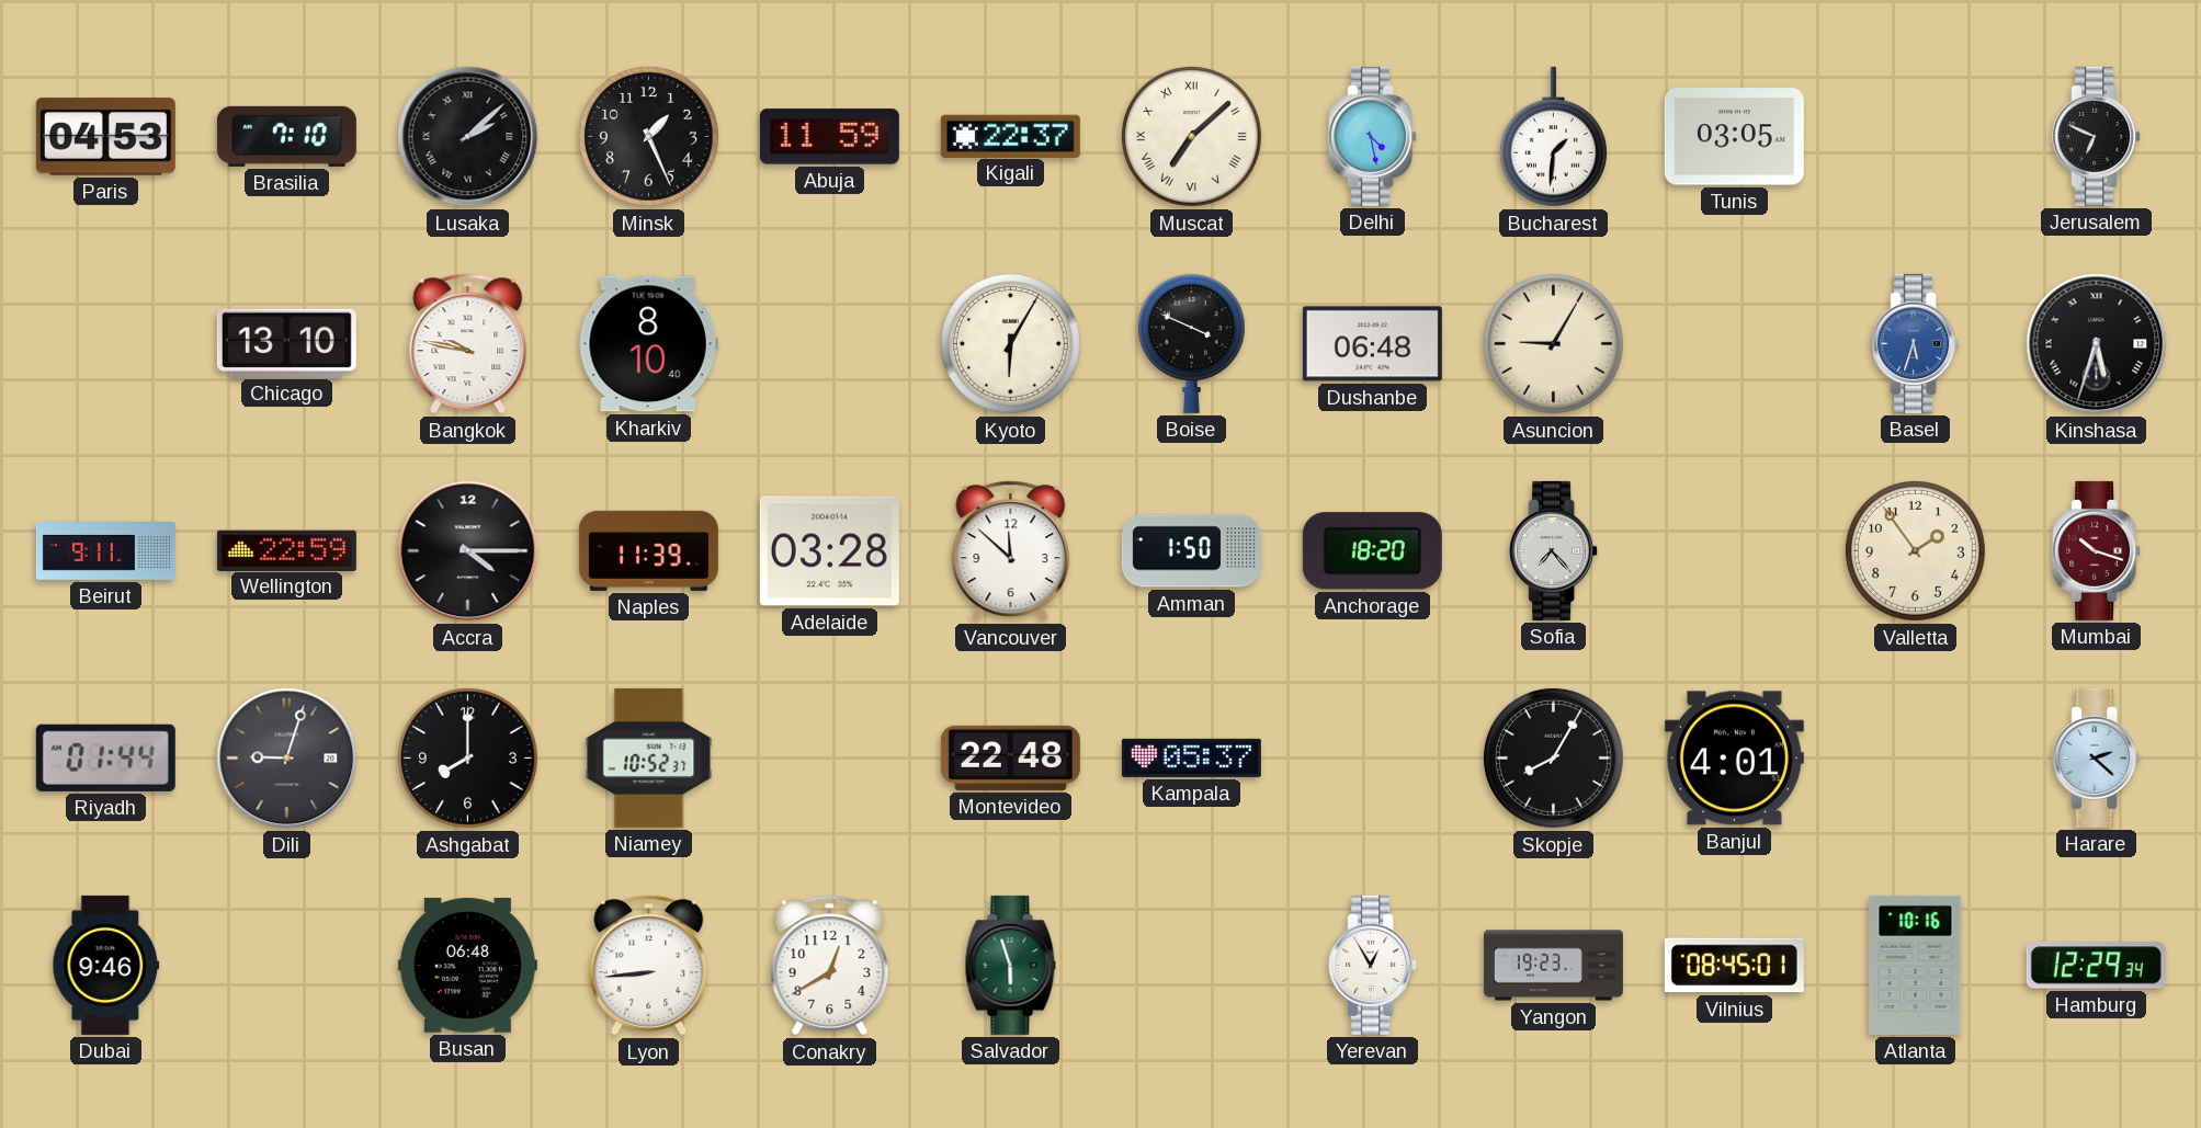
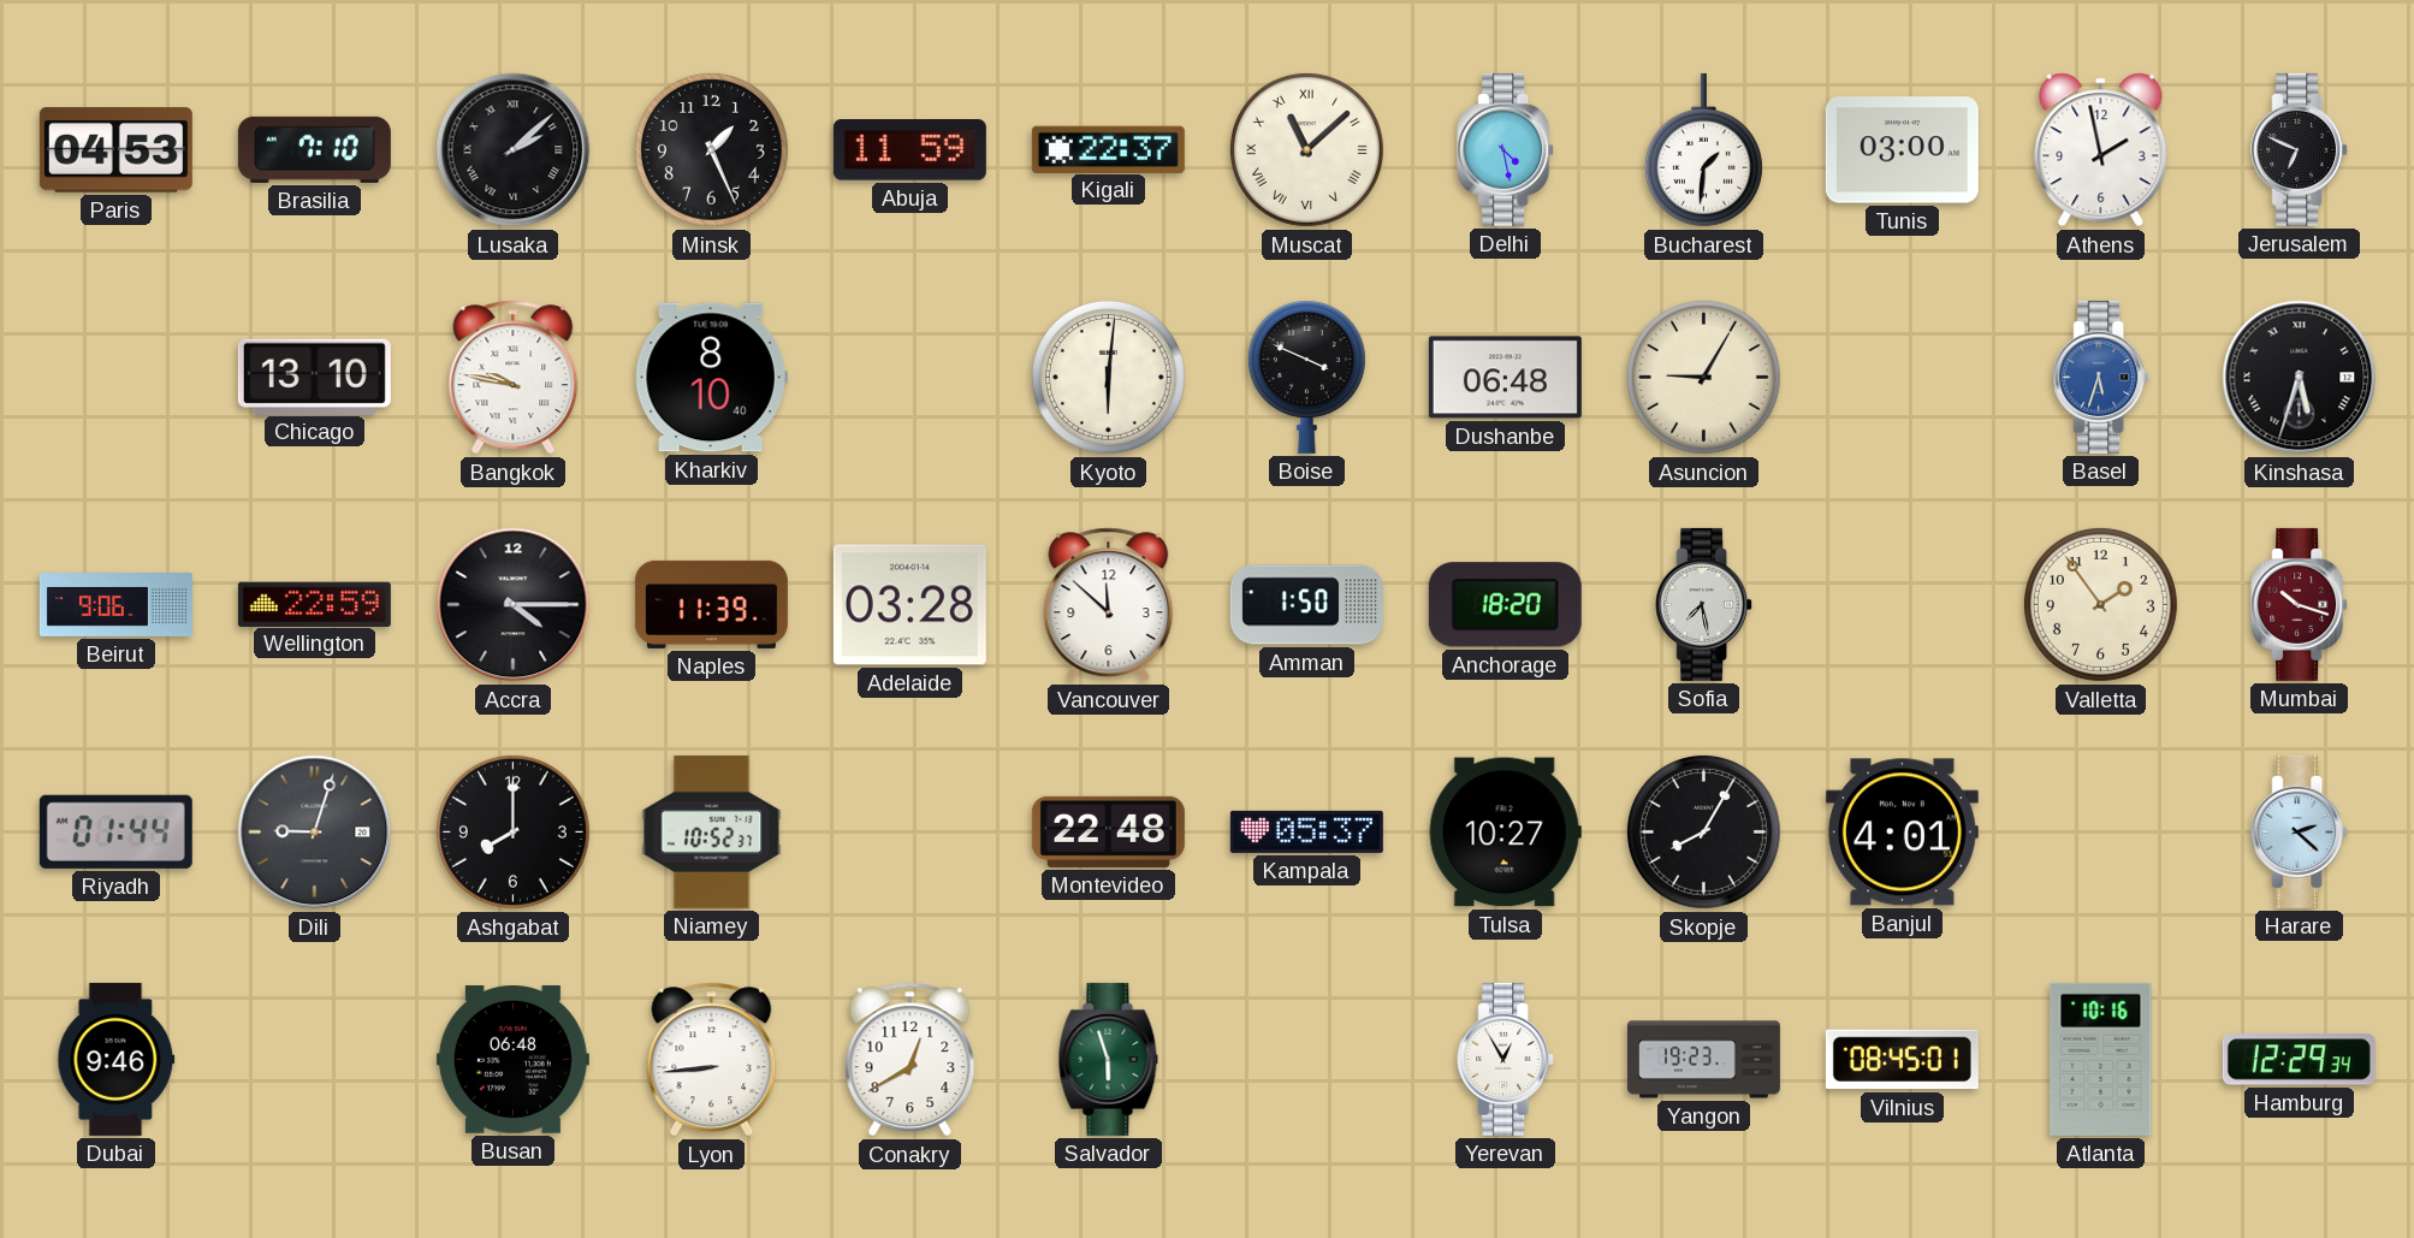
Muscat: 7:08 -> 11:08
Tunis: 03:05 -> 03:00
Athens: none -> 1:58
Kyoto: 6:05 -> 6:01
Beirut: 9:11 -> 9:06
Sofia: 7:23 -> 7:28
Tulsa: none -> 10:27
